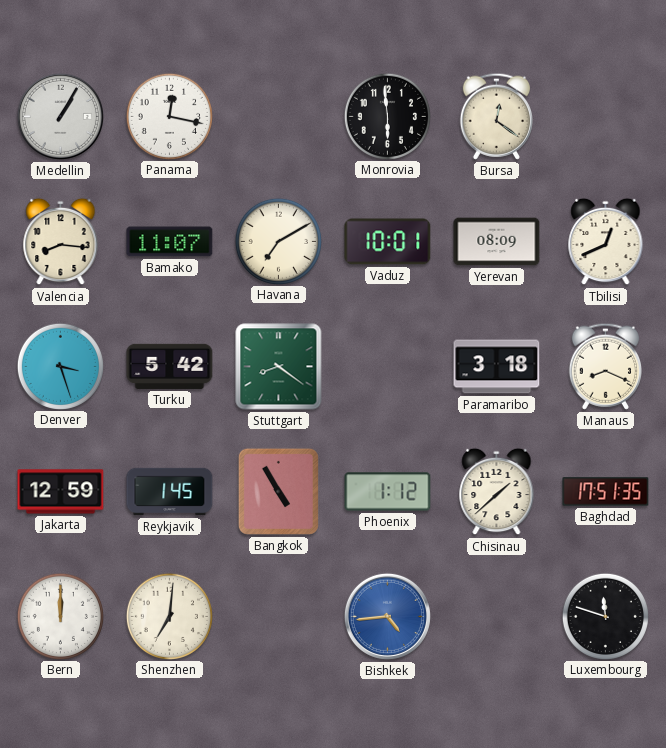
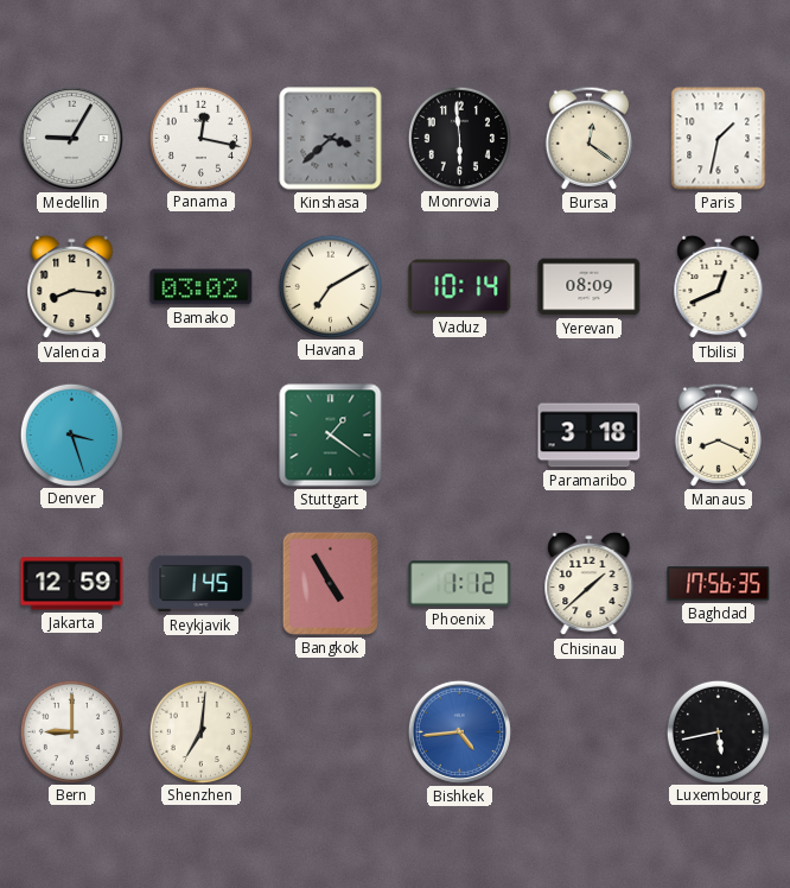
Medellin: 1:05 -> 9:05
Kinshasa: none -> 3:38
Paris: none -> 1:32
Bamako: 11:07 -> 03:02
Vaduz: 10:01 -> 10:14
Turku: 5:42 -> none
Stuttgart: 8:21 -> 1:21
Baghdad: 17:51 -> 17:56
Bern: 12:00 -> 9:00
Luxembourg: 11:48 -> 5:43
